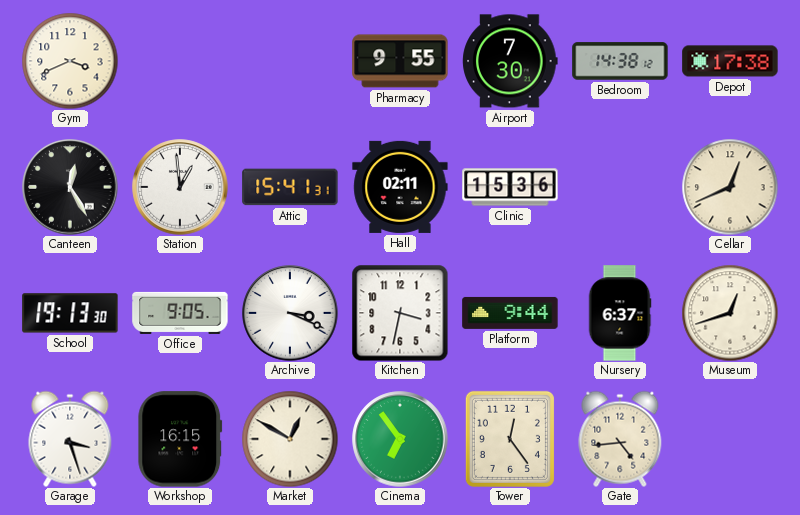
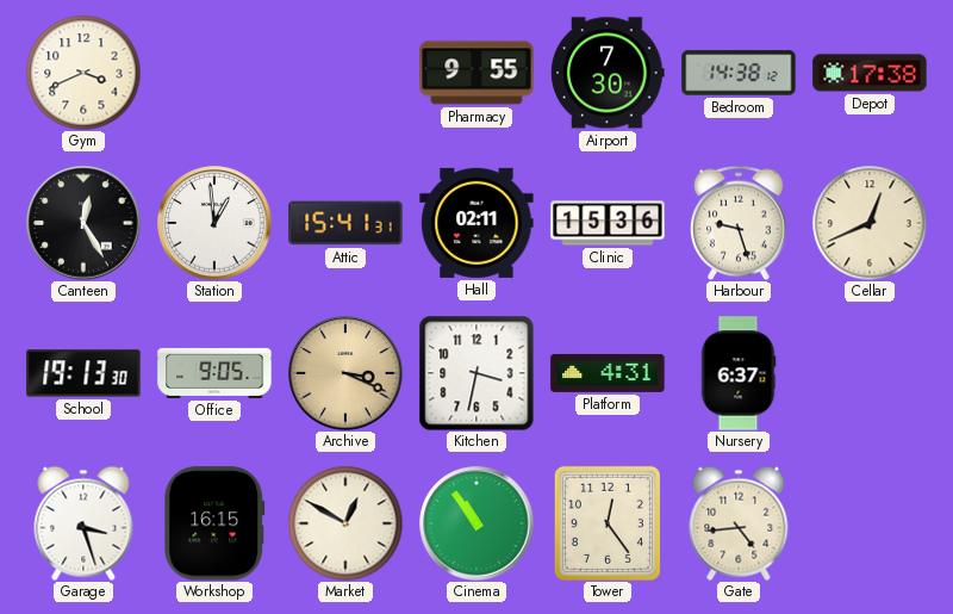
Harbour: none -> 9:27
Archive dial: white -> champagne
Platform: 9:44 -> 4:31
Museum: 12:42 -> none
Cinema: 6:54 -> 10:54
